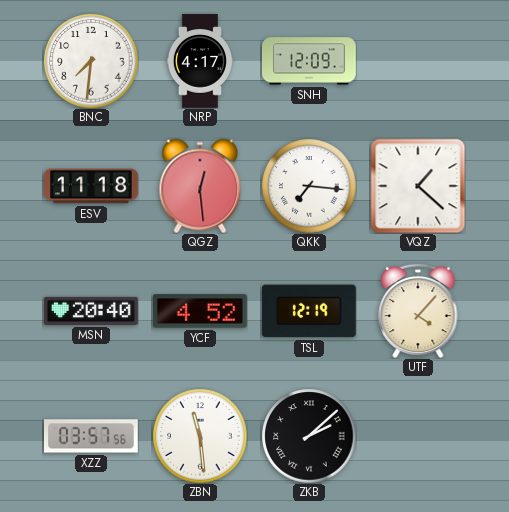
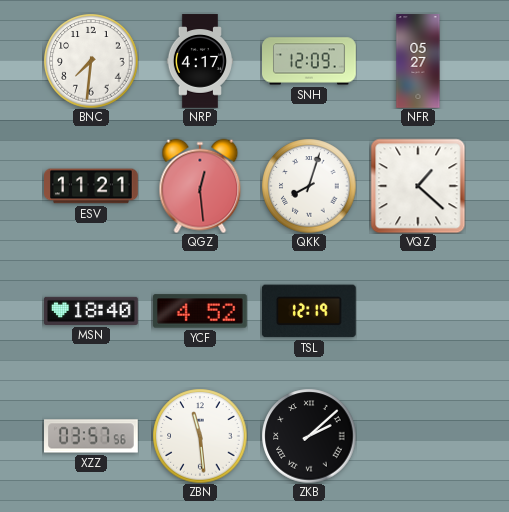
NFR: none -> 05:27
ESV: 11:18 -> 11:21
QKK: 7:16 -> 8:03
MSN: 20:40 -> 18:40
UTF: 4:07 -> none
